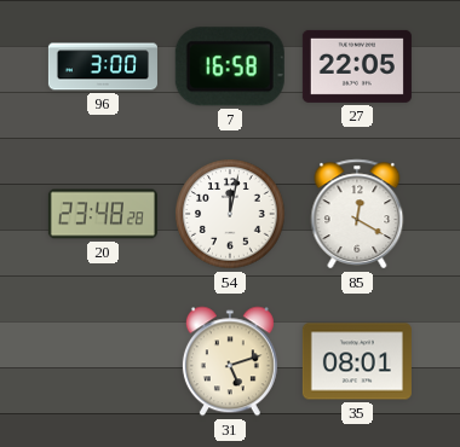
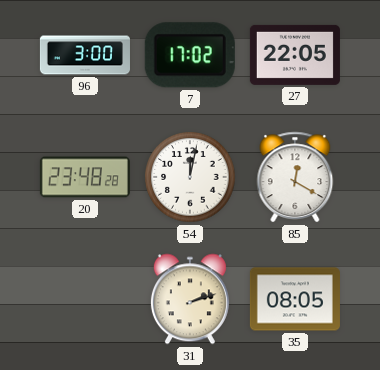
7: 16:58 -> 17:02
31: 5:12 -> 2:12
35: 08:01 -> 08:05
